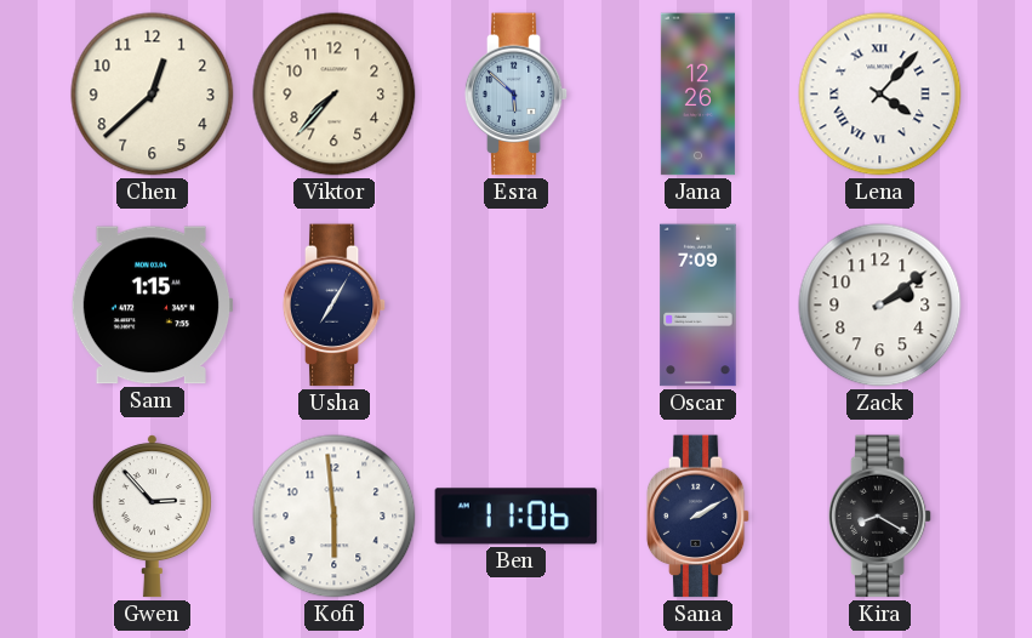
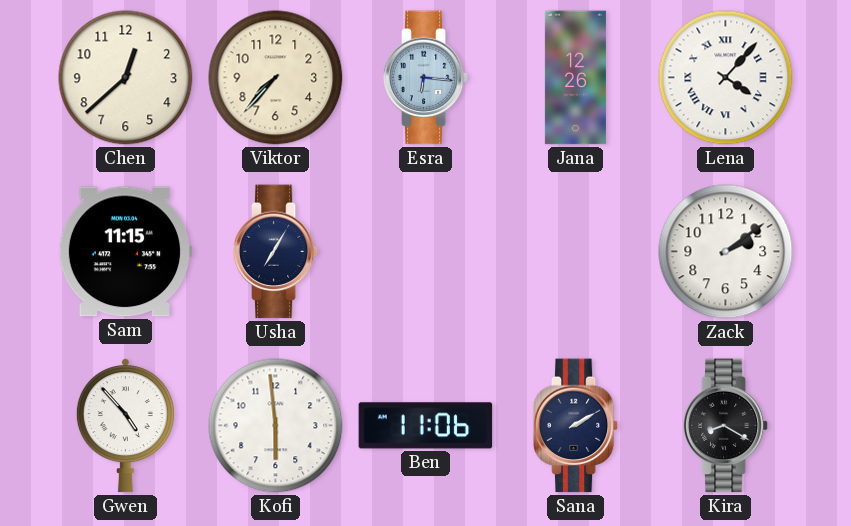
Esra: 5:52 -> 6:16
Sam: 1:15 -> 11:15
Oscar: 7:09 -> none
Gwen: 2:53 -> 4:53
